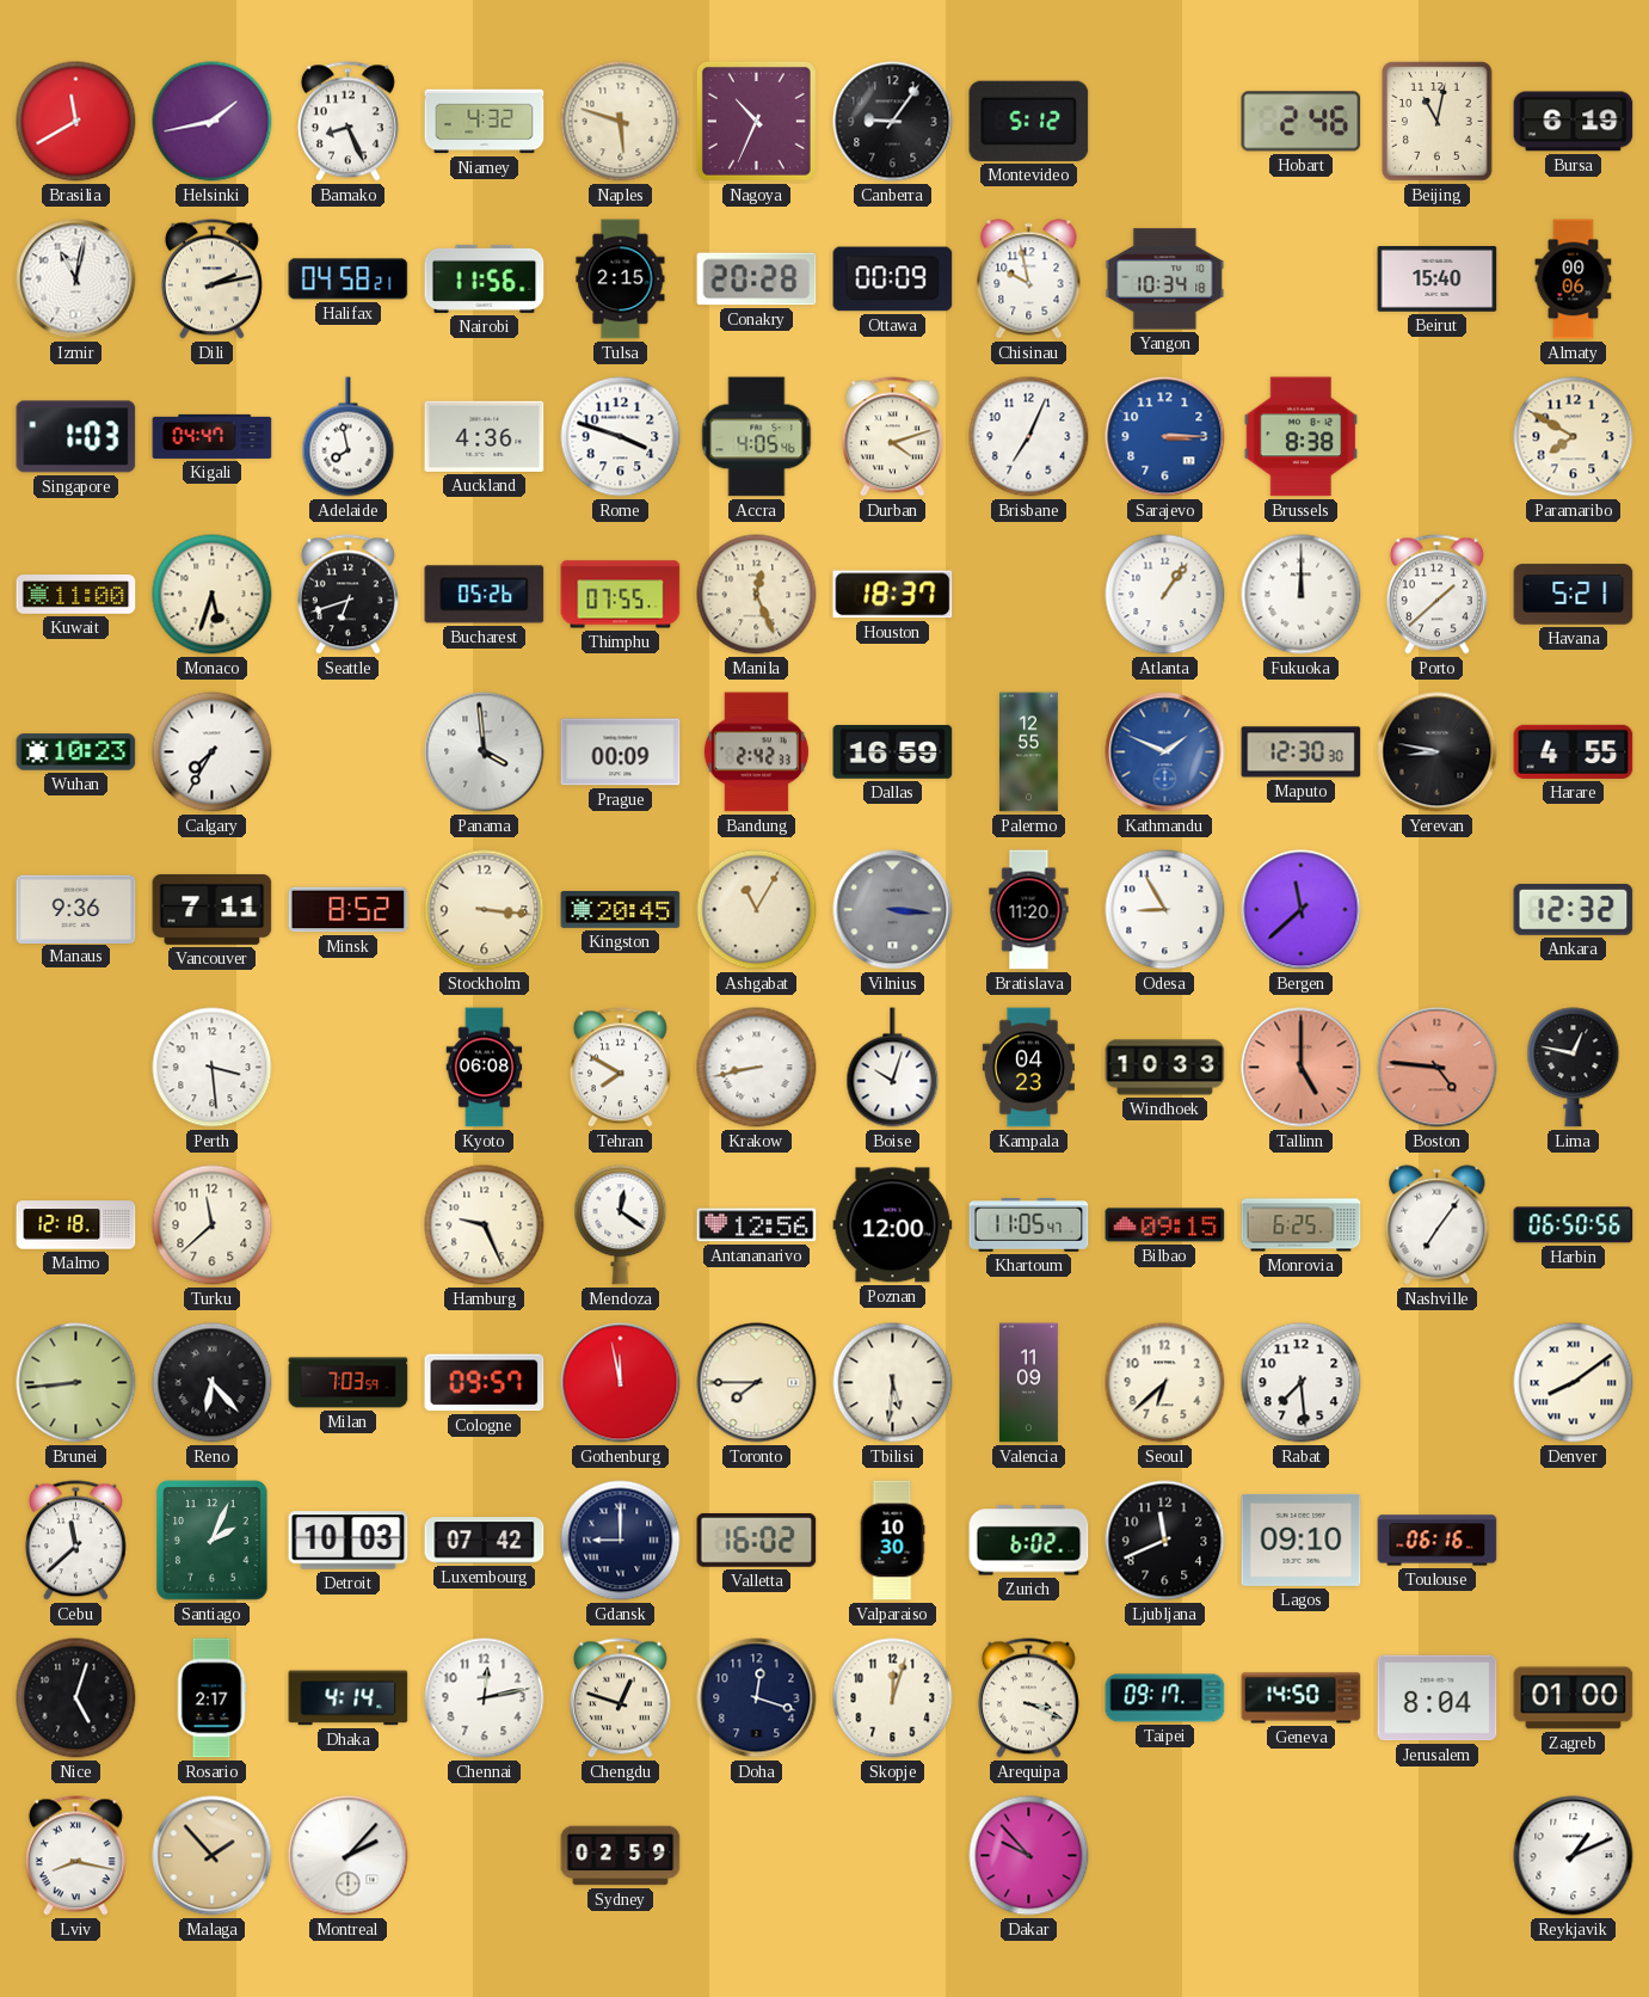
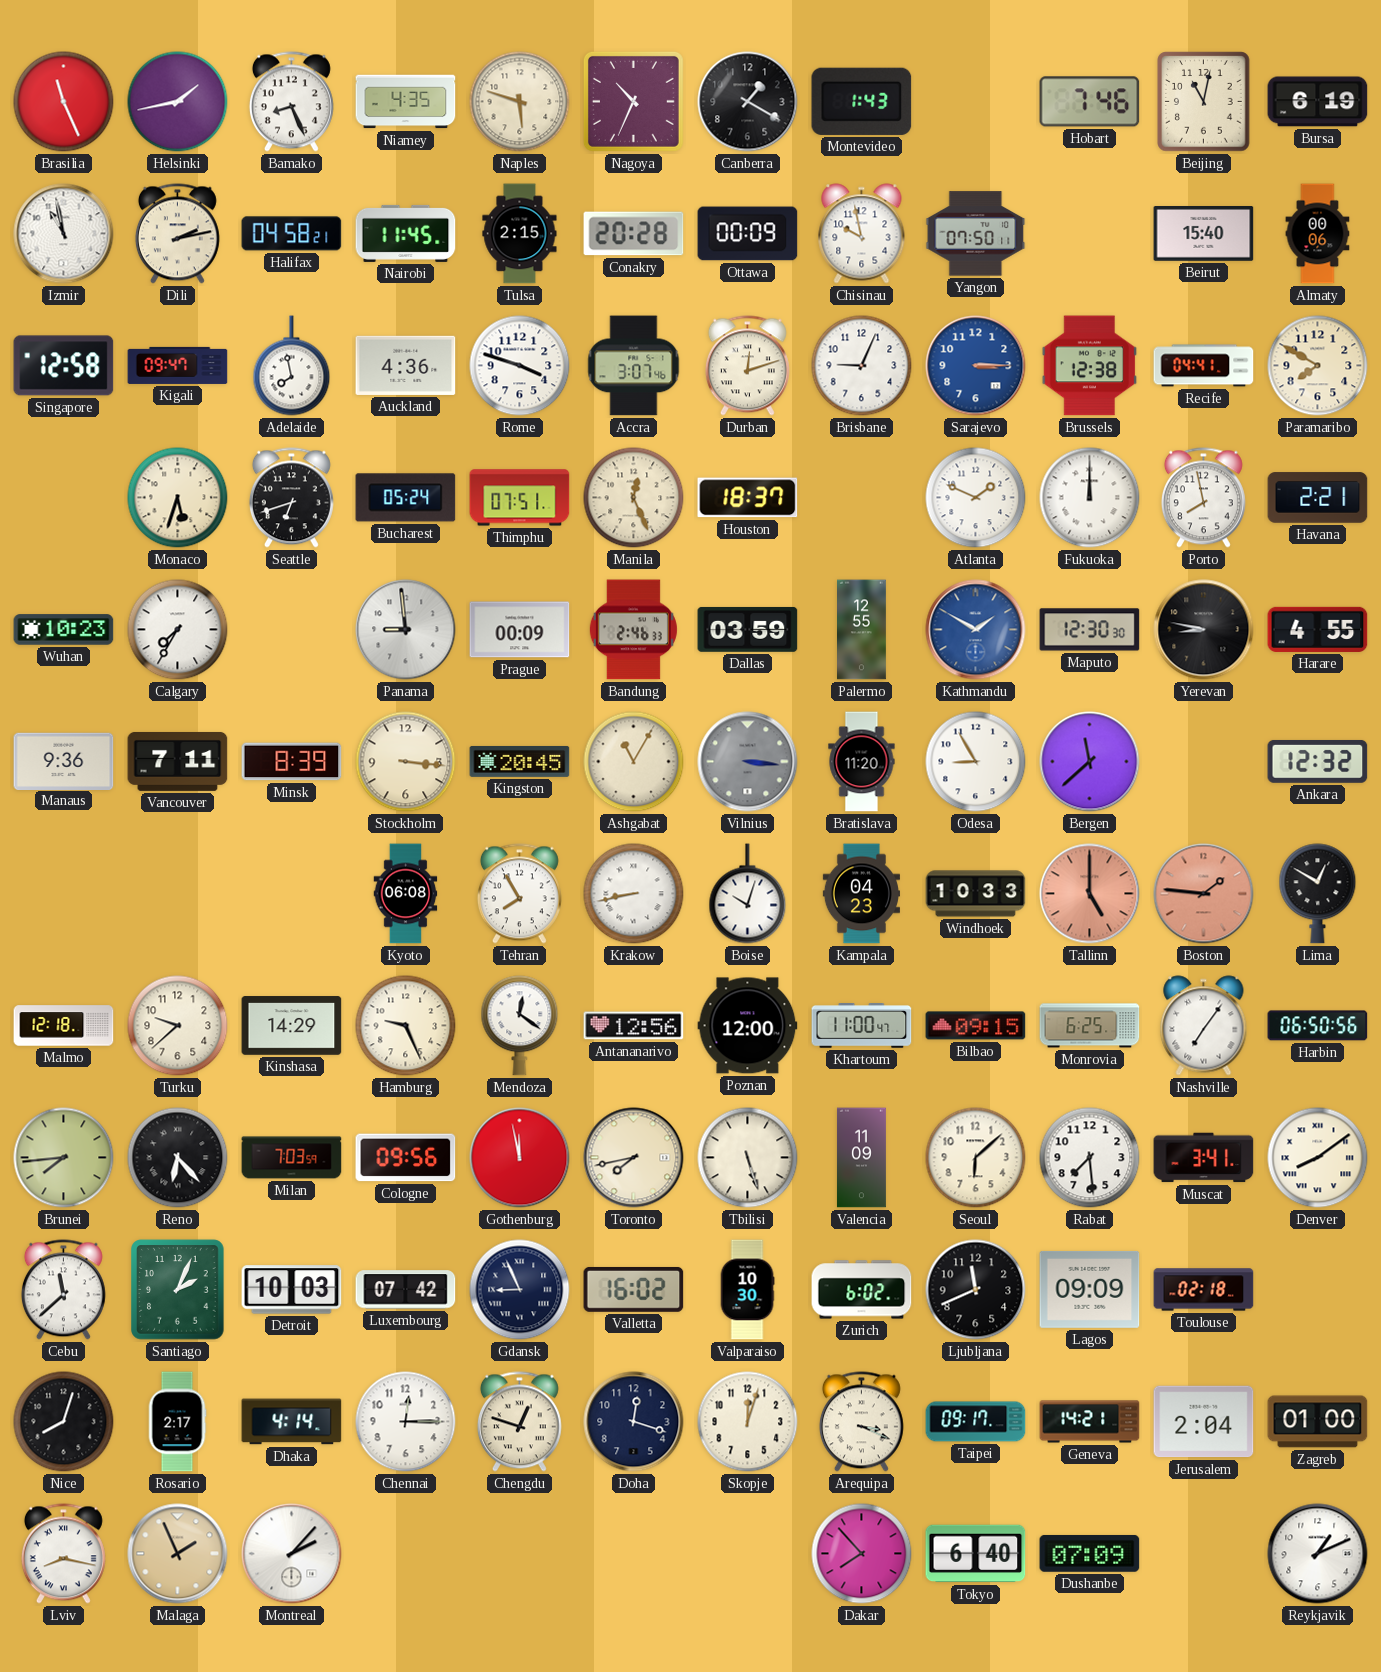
Brasilia: 11:40 -> 11:26
Niamey: 4:32 -> 4:35
Canberra: 9:06 -> 1:20
Montevideo: 5:12 -> 1:43
Hobart: 2:46 -> 7:46
Izmir: 11:02 -> 10:58
Nairobi: 11:56 -> 11:45
Yangon: 10:34 -> 07:50
Singapore: 1:03 -> 12:58
Kigali: 04:47 -> 09:47
Accra: 4:05 -> 3:07
Durban: 4:12 -> 12:12
Brisbane: 7:04 -> 9:04
Brussels: 8:38 -> 12:38
Recife: none -> 04:41
Kuwait: 11:00 -> none
Bucharest: 05:26 -> 05:24
Thimphu: 07:55 -> 07:51
Atlanta: 1:06 -> 1:49
Porto: 1:38 -> 7:58
Havana: 5:21 -> 2:21
Panama: 3:59 -> 8:59
Bandung: 2:42 -> 2:46
Dallas: 16:59 -> 03:59
Kathmandu: 1:49 -> 1:50
Minsk: 8:52 -> 8:39
Perth: 3:29 -> none
Tehran: 7:50 -> 7:55
Boston: 4:46 -> 1:46
Lima: 12:47 -> 12:50
Turku: 11:38 -> 9:38
Kinshasa: none -> 14:29
Khartoum: 11:05 -> 11:00
Brunei: 8:44 -> 7:44
Cologne: 09:57 -> 09:56
Toronto: 7:45 -> 7:43
Tbilisi: 5:31 -> 5:27
Seoul: 6:38 -> 6:08
Muscat: none -> 3:41
Gdansk: 9:00 -> 8:56
Lagos: 09:10 -> 09:09
Toulouse: 06:16 -> 02:18
Nice: 5:03 -> 8:03
Chennai: 12:13 -> 12:15
Geneva: 14:50 -> 14:21
Jerusalem: 8:04 -> 2:04
Malaga: 1:53 -> 1:56
Sydney: 02:59 -> none
Dakar: 9:53 -> 7:53
Tokyo: none -> 6:40
Dushanbe: none -> 07:09
